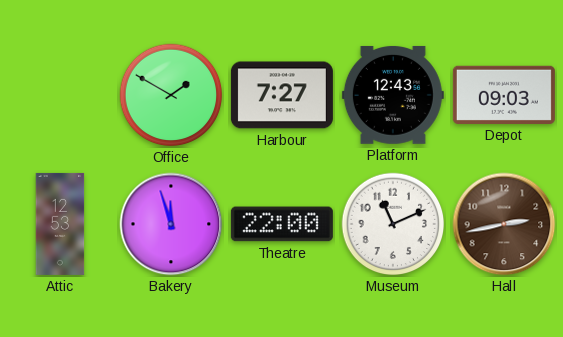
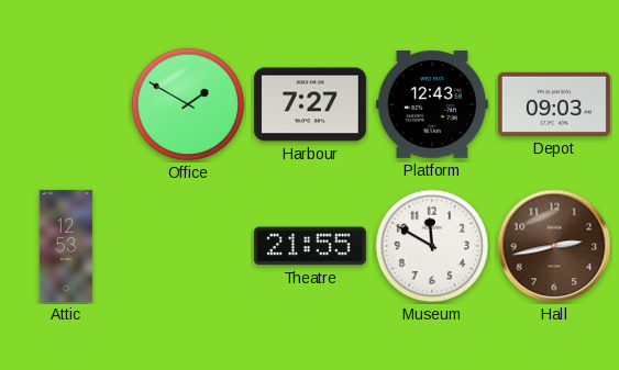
Bakery: 11:57 -> none
Theatre: 22:00 -> 21:55
Museum: 11:11 -> 11:50
